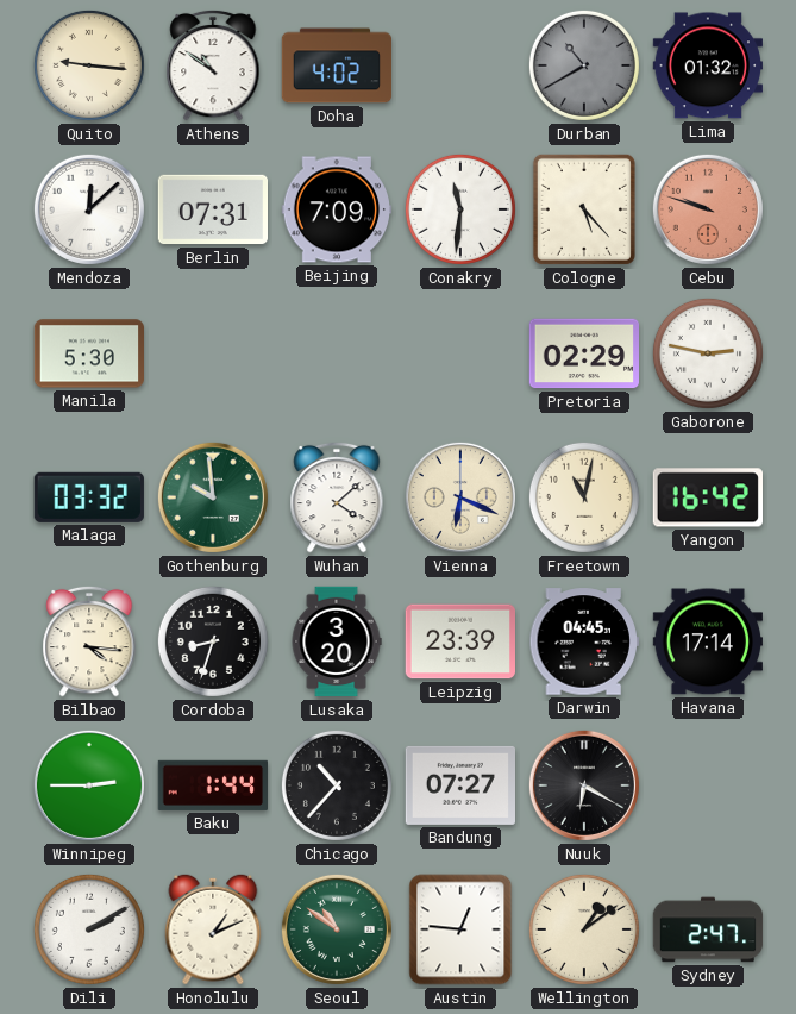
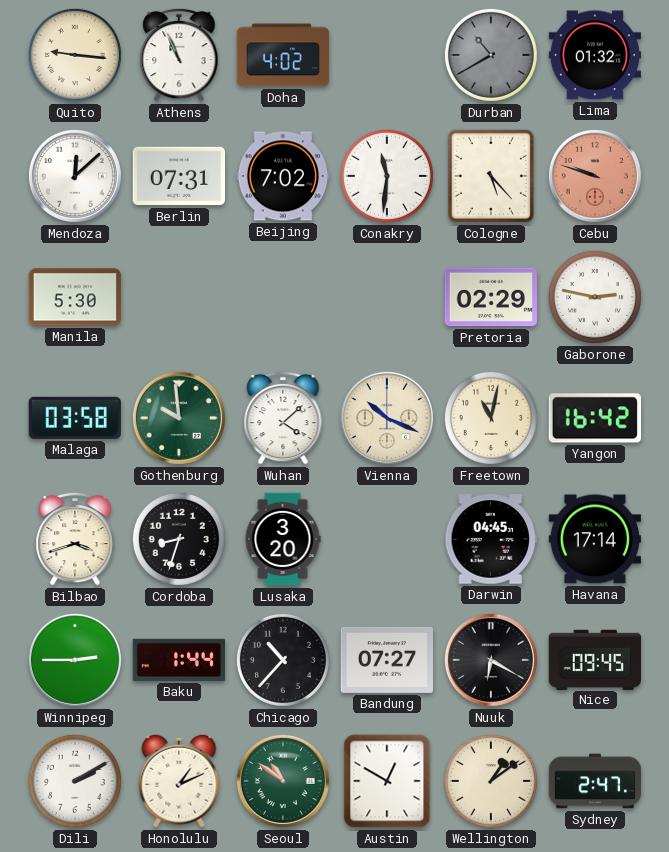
Athens: 10:51 -> 10:56
Beijing: 7:09 -> 7:02
Malaga: 03:32 -> 03:58
Vienna: 6:19 -> 10:19
Bilbao: 4:16 -> 3:42
Leipzig: 23:39 -> none
Nice: none -> 09:45
Austin: 12:46 -> 12:50
